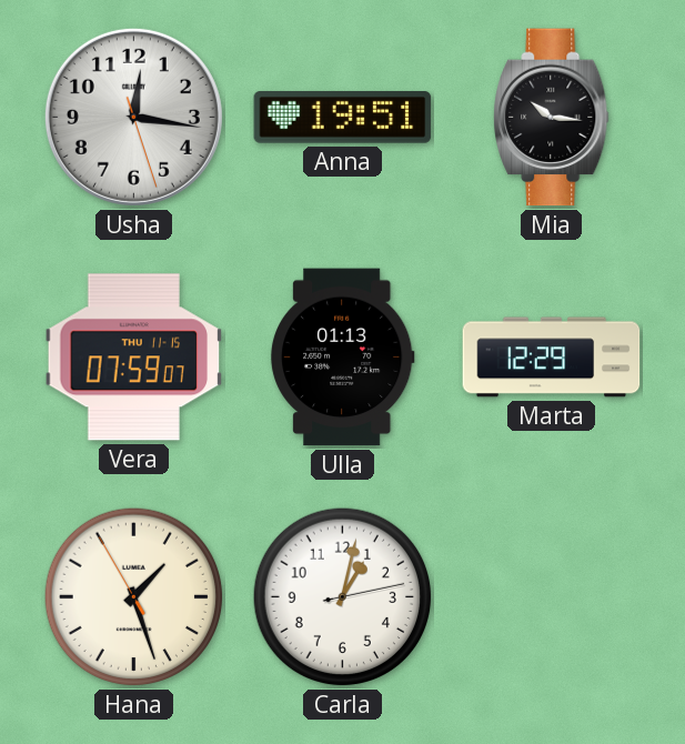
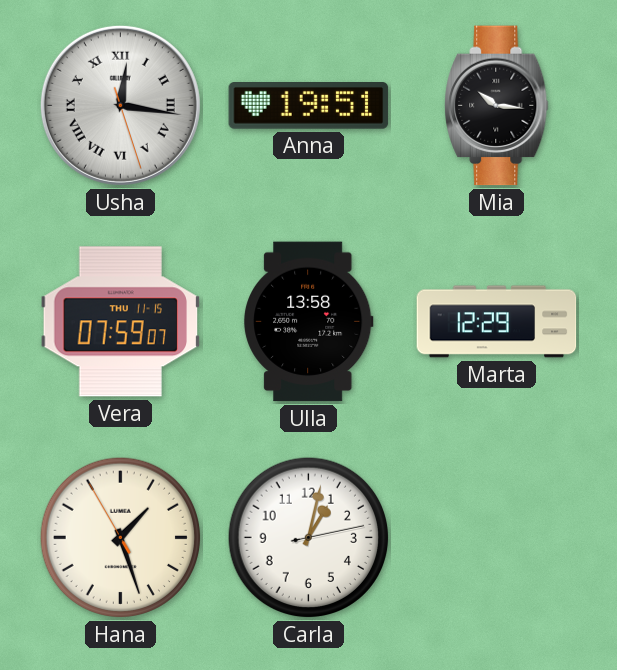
Usha numerals: Arabic -> Roman
Ulla: 01:13 -> 13:58
